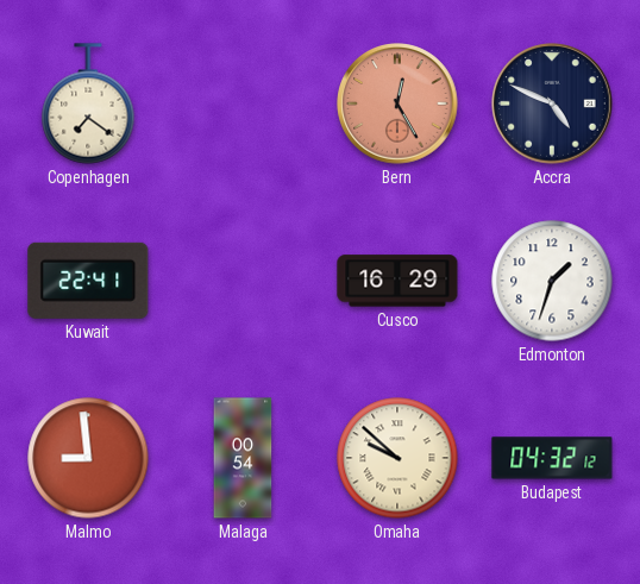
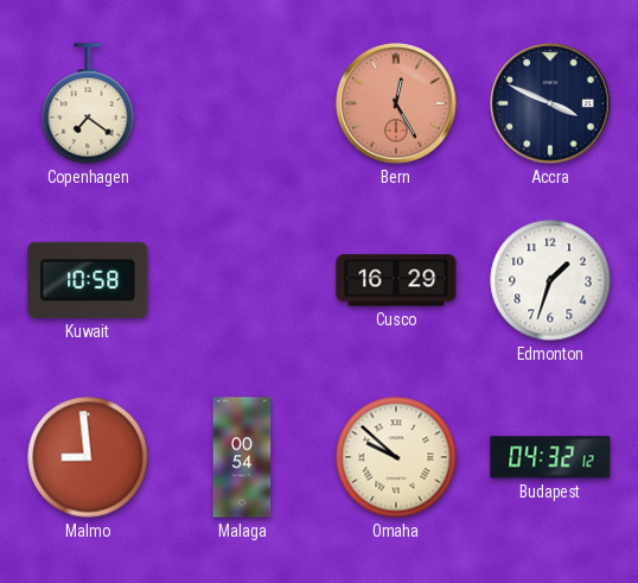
Accra: 4:49 -> 3:49
Kuwait: 22:41 -> 10:58
